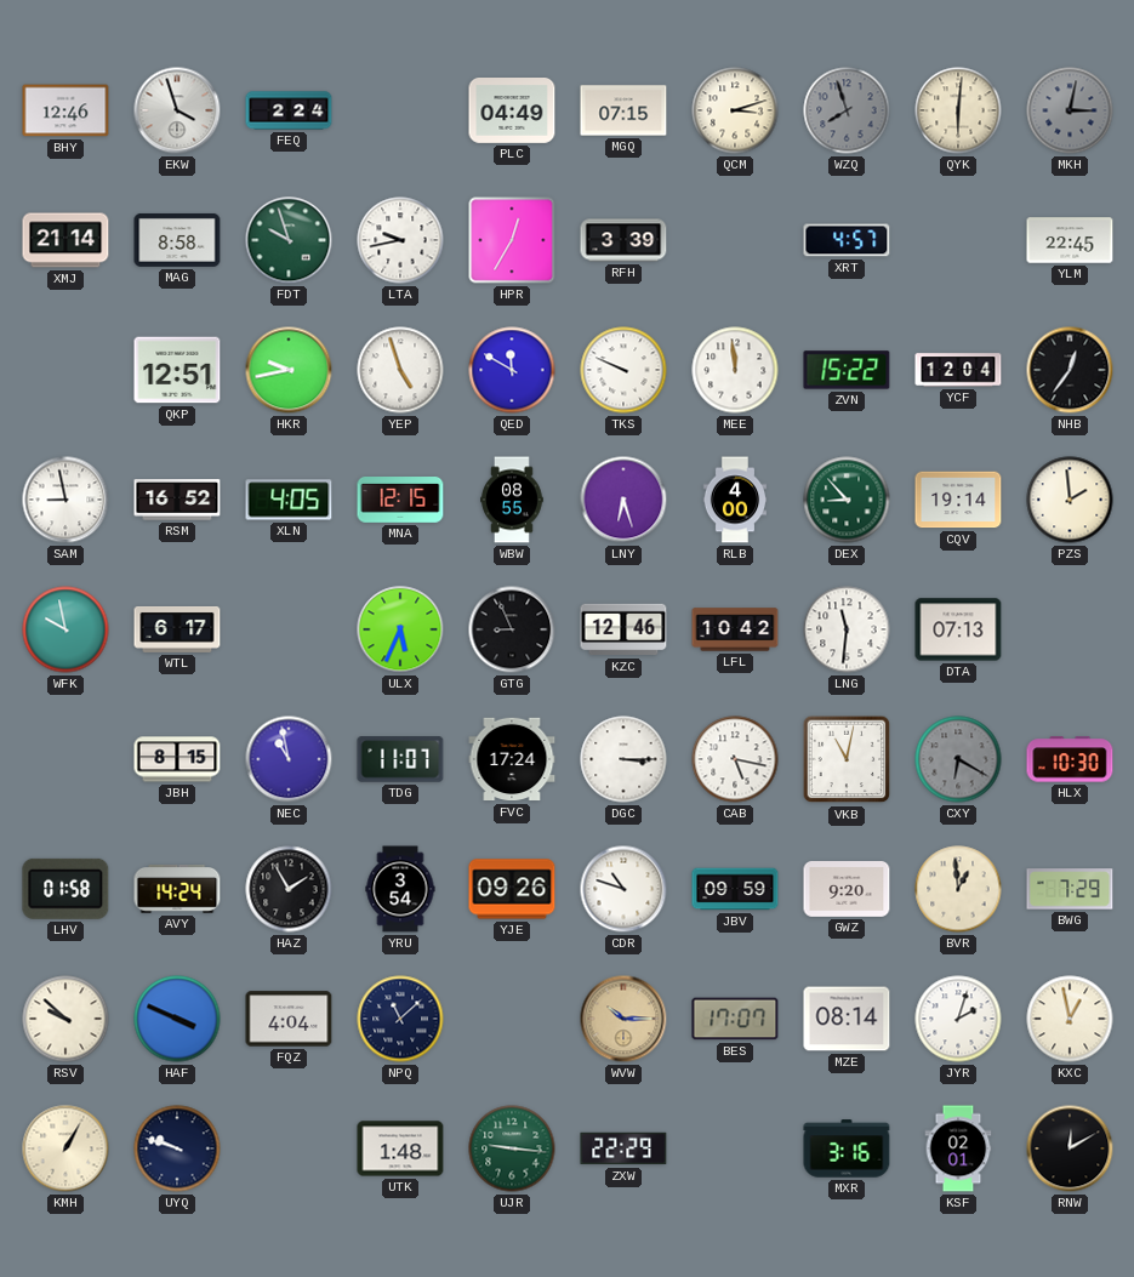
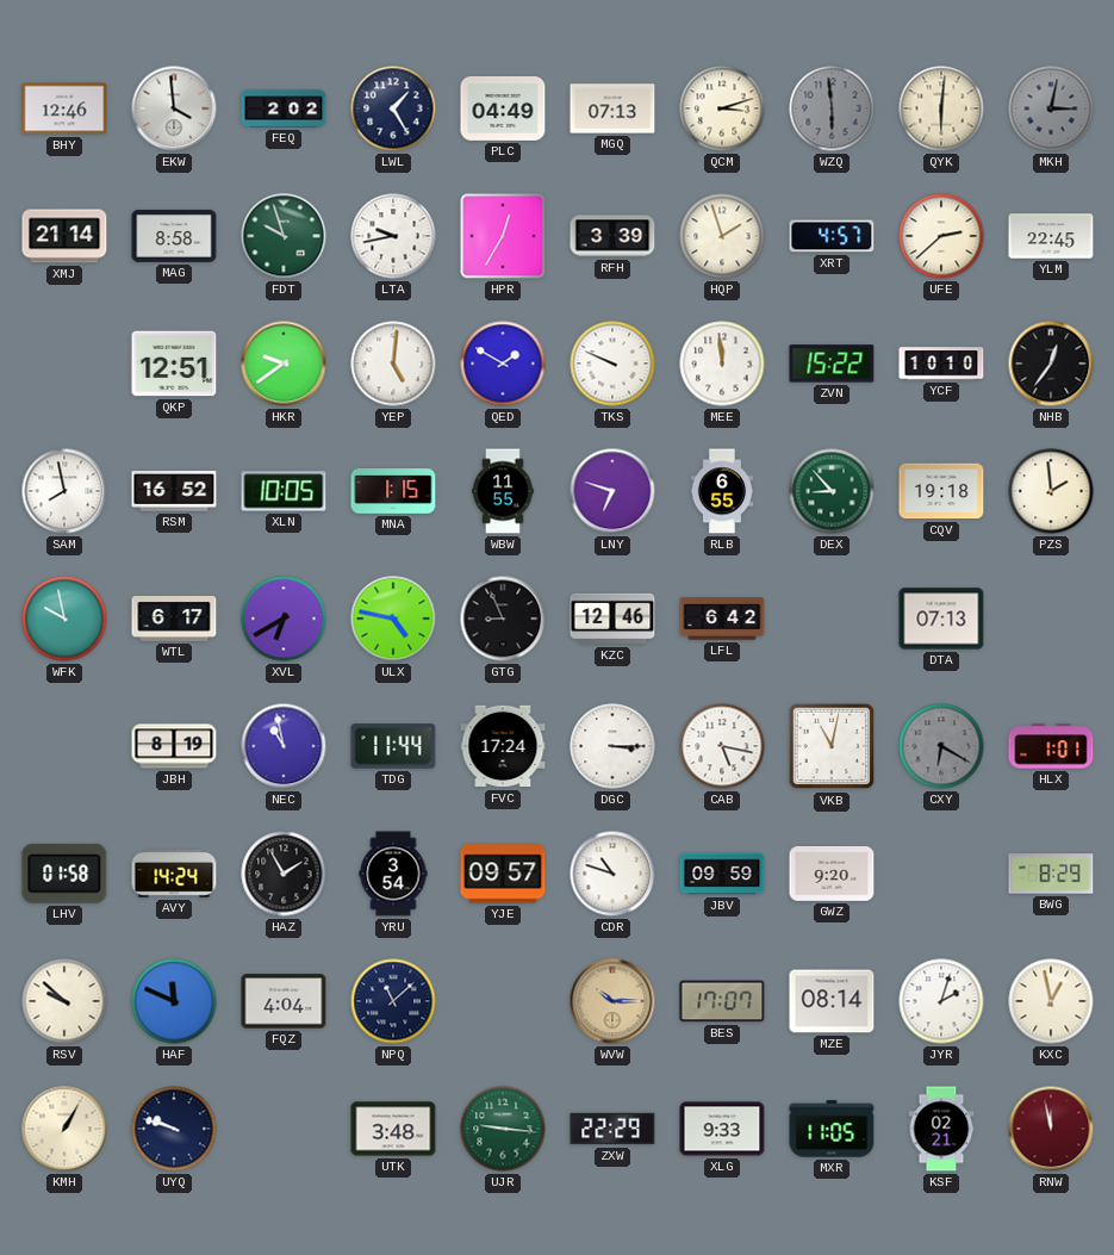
EKW: 3:57 -> 3:59
FEQ: 2:24 -> 2:02
LWL: none -> 1:25
MGQ: 07:15 -> 07:13
WZQ: 7:57 -> 5:59
HQP: none -> 1:57
UFE: none -> 2:38
HKR: 9:43 -> 9:39
YEP: 4:57 -> 5:01
QED: 11:50 -> 1:50
YCF: 12:04 -> 10:10
SAM: 8:58 -> 7:58
XLN: 4:05 -> 10:05
MNA: 12:15 -> 1:15
WBW: 08:55 -> 11:55
LNY: 6:27 -> 6:48
RLB: 4:00 -> 6:55
CQV: 19:14 -> 19:18
XVL: none -> 6:40
ULX: 5:34 -> 4:47
LFL: 10:42 -> 6:42
LNG: 11:31 -> none
JBH: 8:15 -> 8:19
TDG: 11:07 -> 11:44
HLX: 10:30 -> 1:01
YJE: 09:26 -> 09:57
BVR: 12:59 -> none
BWG: 7:29 -> 8:29
HAF: 3:49 -> 11:49
UTK: 1:48 -> 3:48
XLG: none -> 9:33
MXR: 3:16 -> 11:05
KSF: 02:01 -> 02:21
RNW: 12:10 -> 11:58
RNW dial: black -> burgundy
